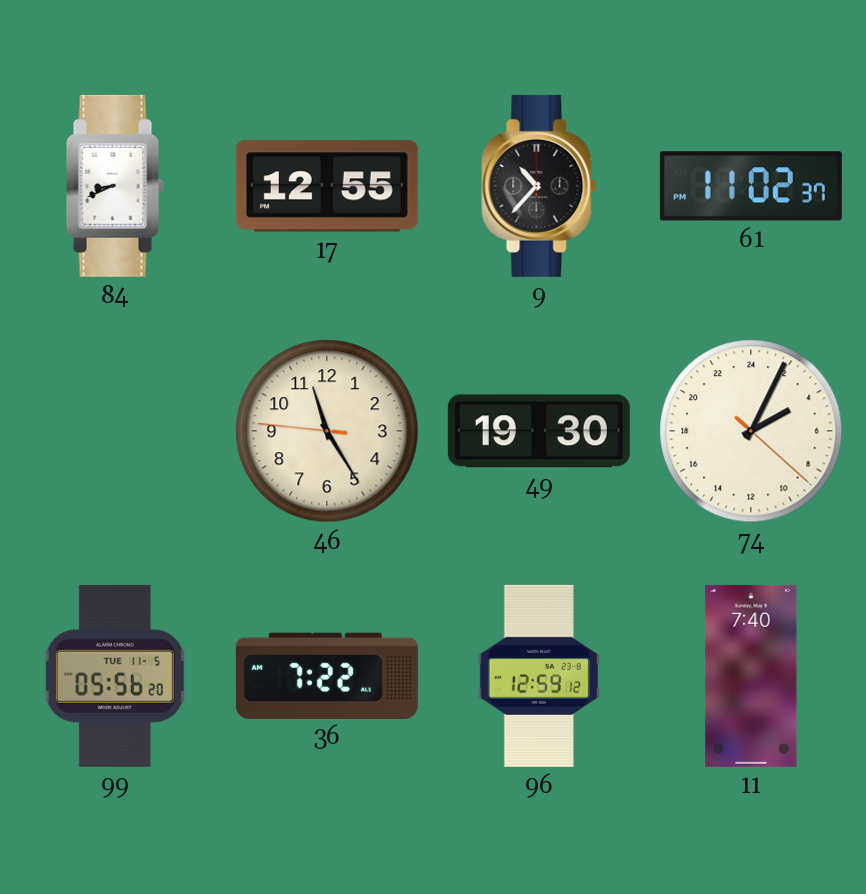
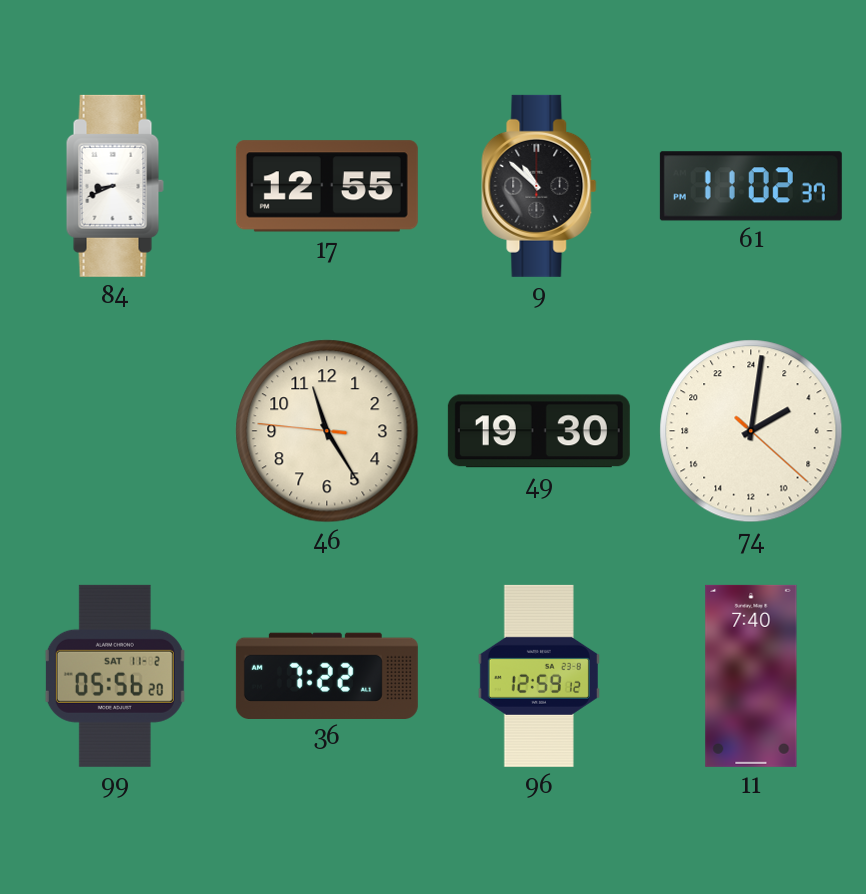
9: 10:37 -> 10:52
74: 4:04 -> 4:01
99 date: TUE 11-5 -> SAT 11-2
